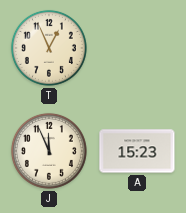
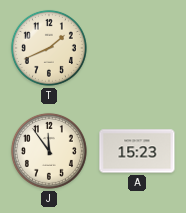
T: 12:56 -> 1:41
J: 11:56 -> 11:54
